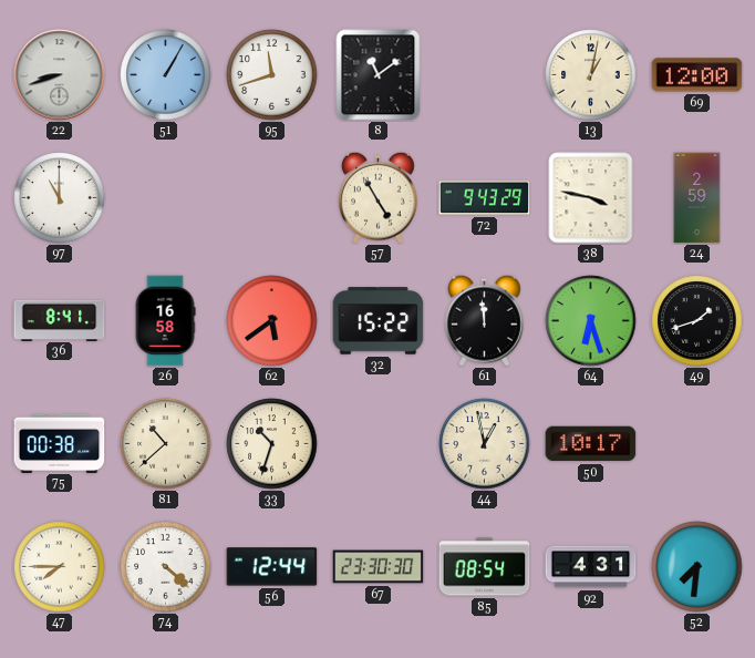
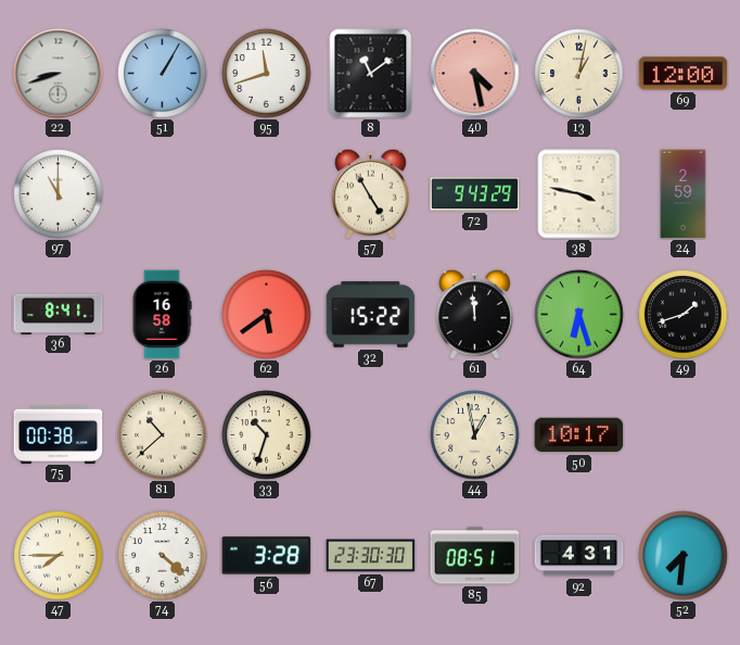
40: none -> 4:28
56: 12:44 -> 3:28
85: 08:54 -> 08:51
